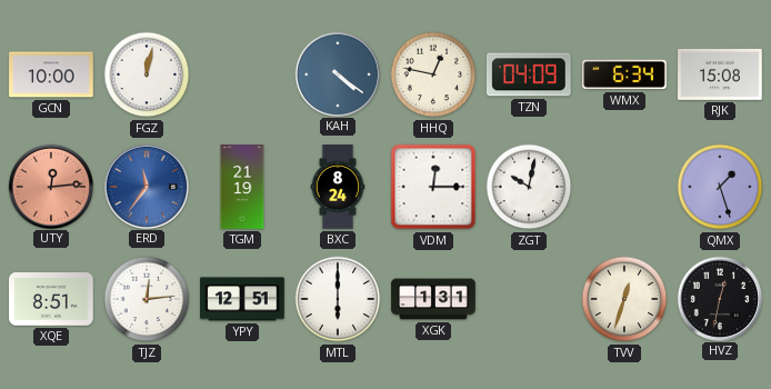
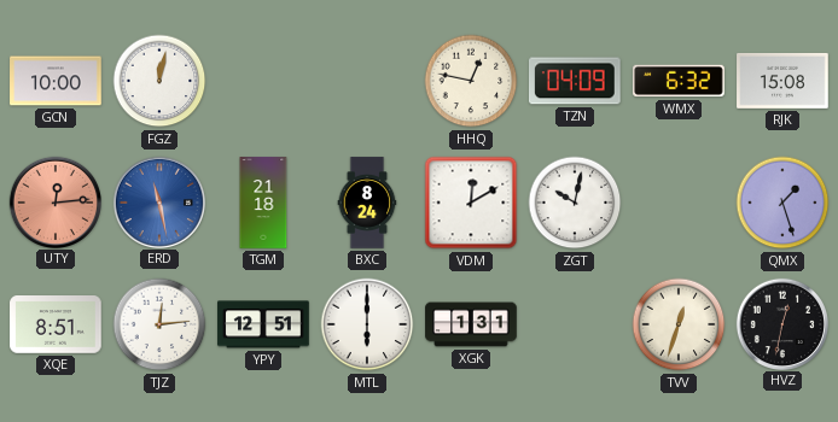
KAH: 4:21 -> none
WMX: 6:34 -> 6:32
ERD: 11:36 -> 11:28
TGM: 21:19 -> 21:18
VDM: 12:15 -> 12:10
